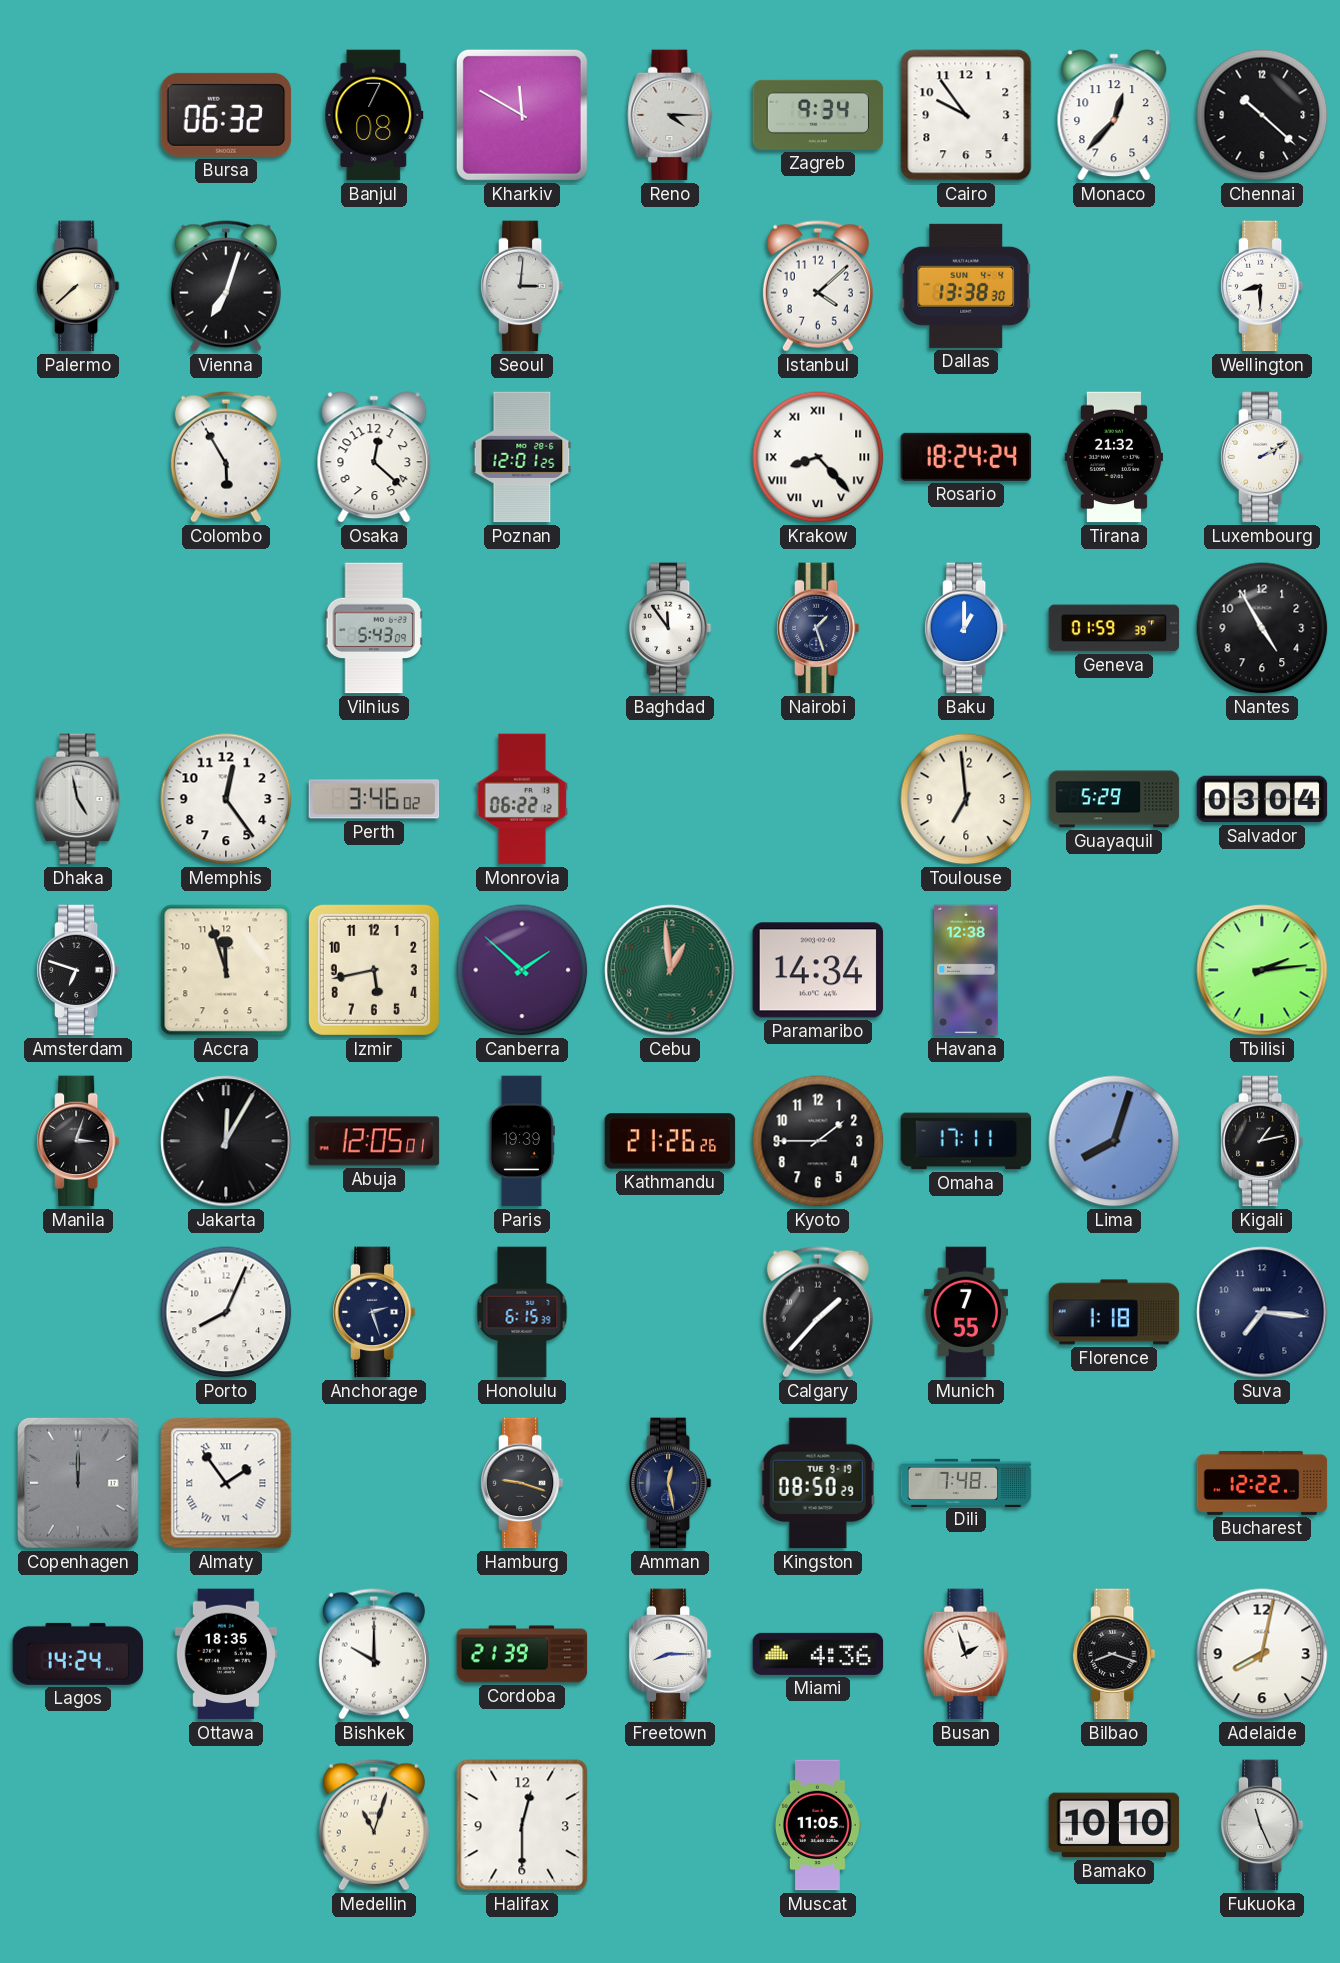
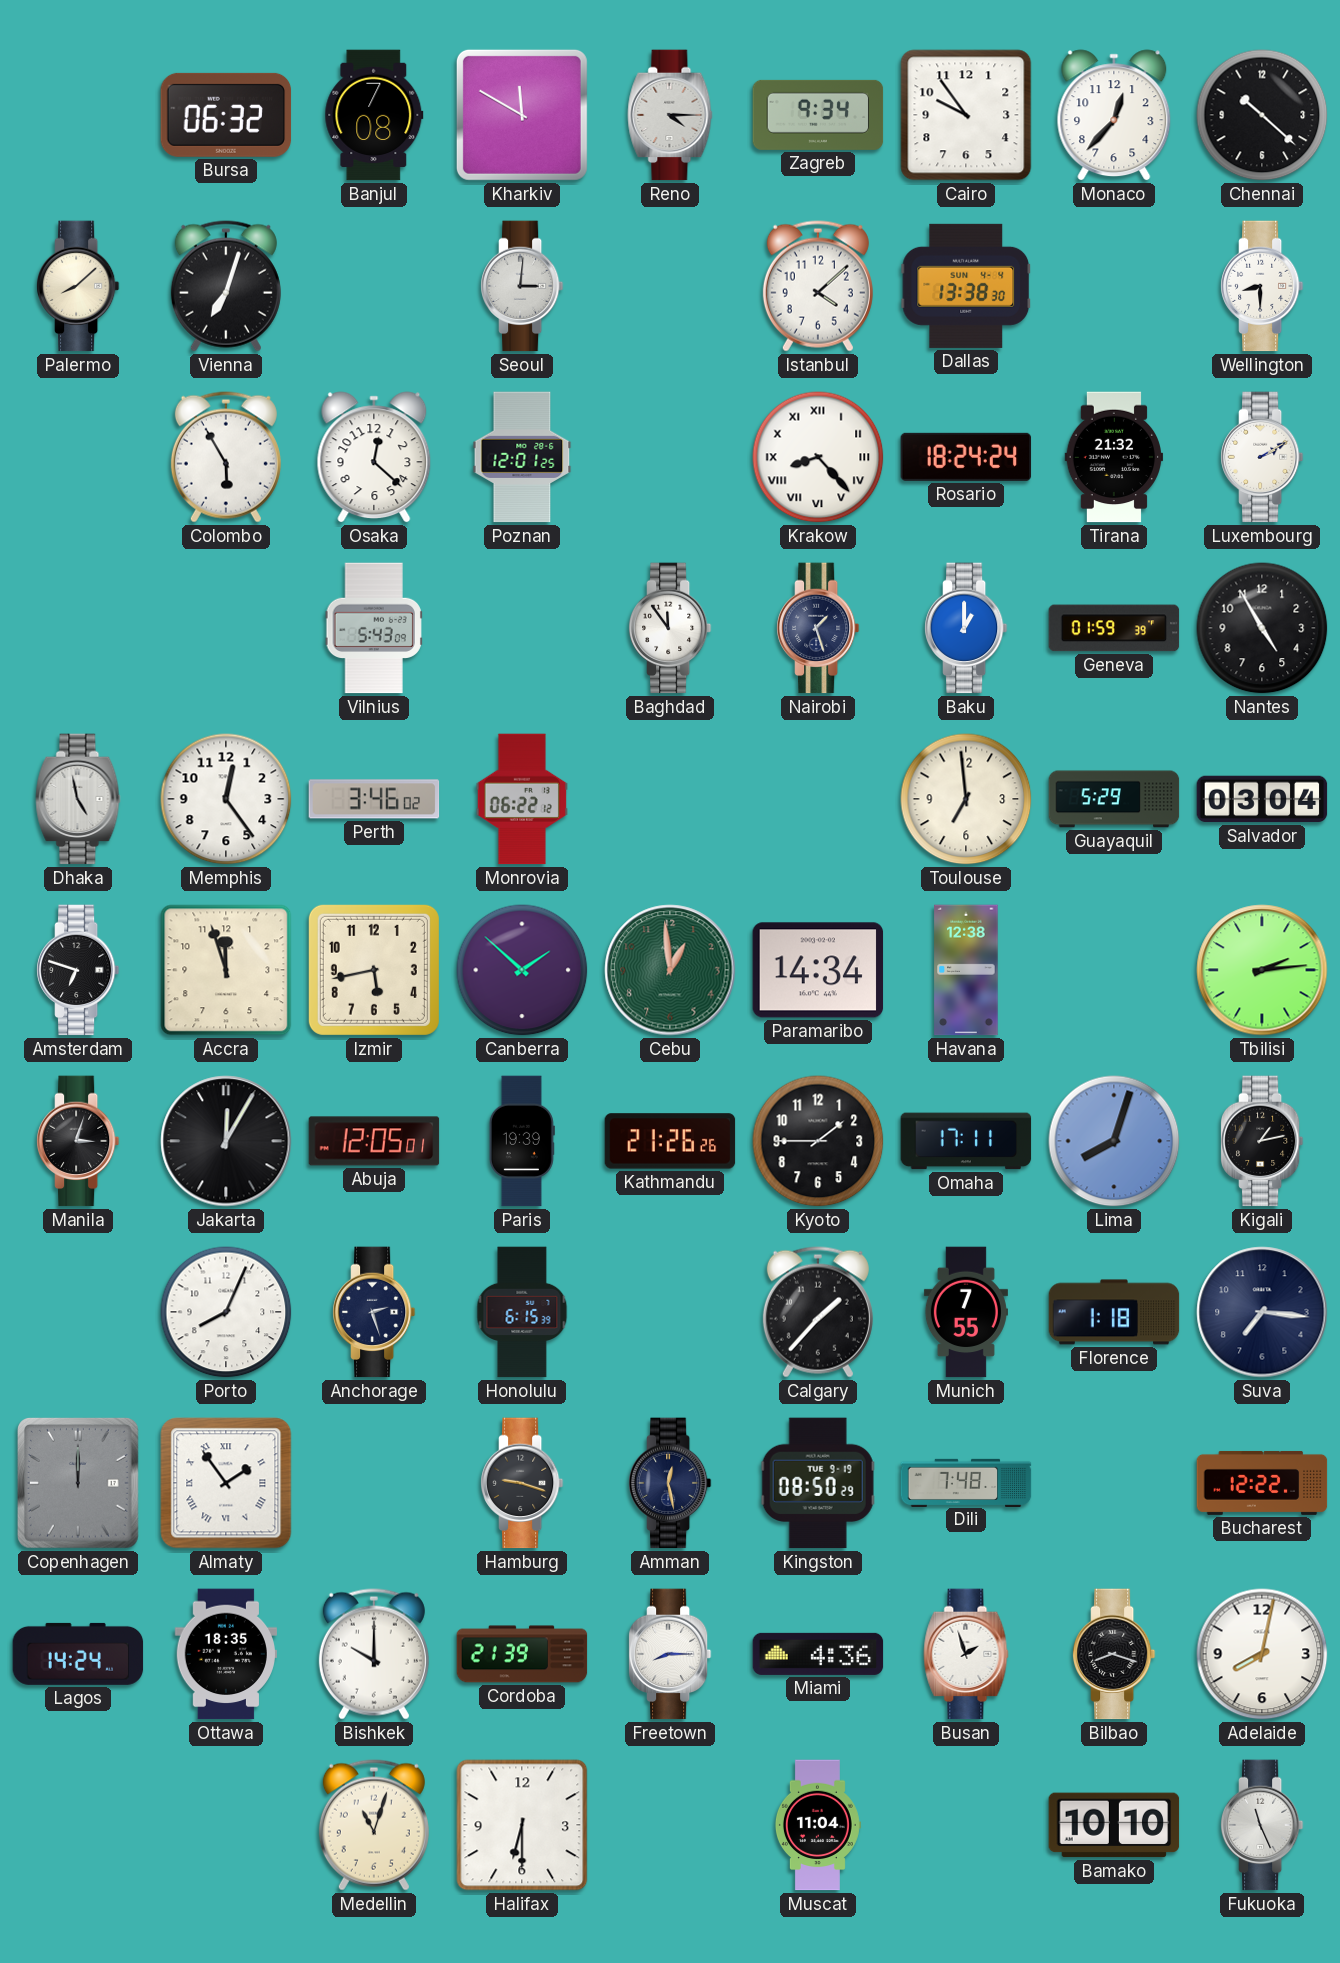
Palermo: 7:38 -> 8:08
Halifax: 12:30 -> 6:30
Muscat: 11:05 -> 11:04
